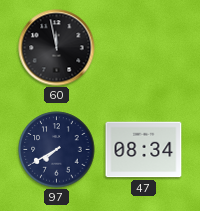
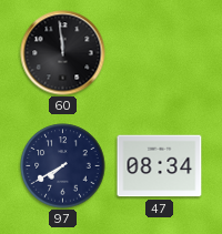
60: 11:58 -> 11:59
